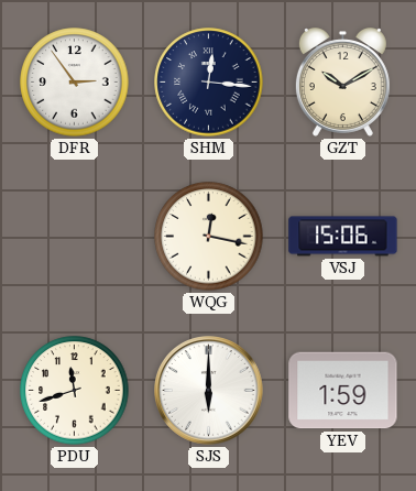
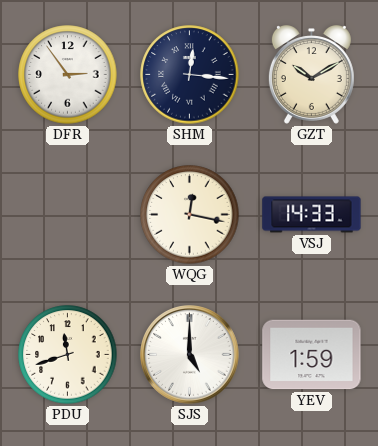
VSJ: 15:06 -> 14:33
SJS: 6:00 -> 5:00
